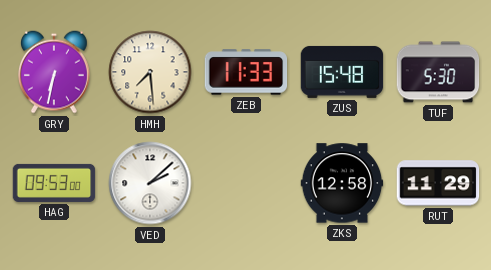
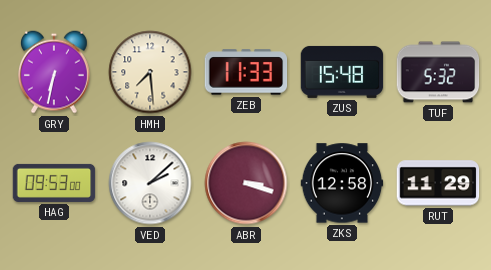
TUF: 5:30 -> 5:32
ABR: none -> 3:18
